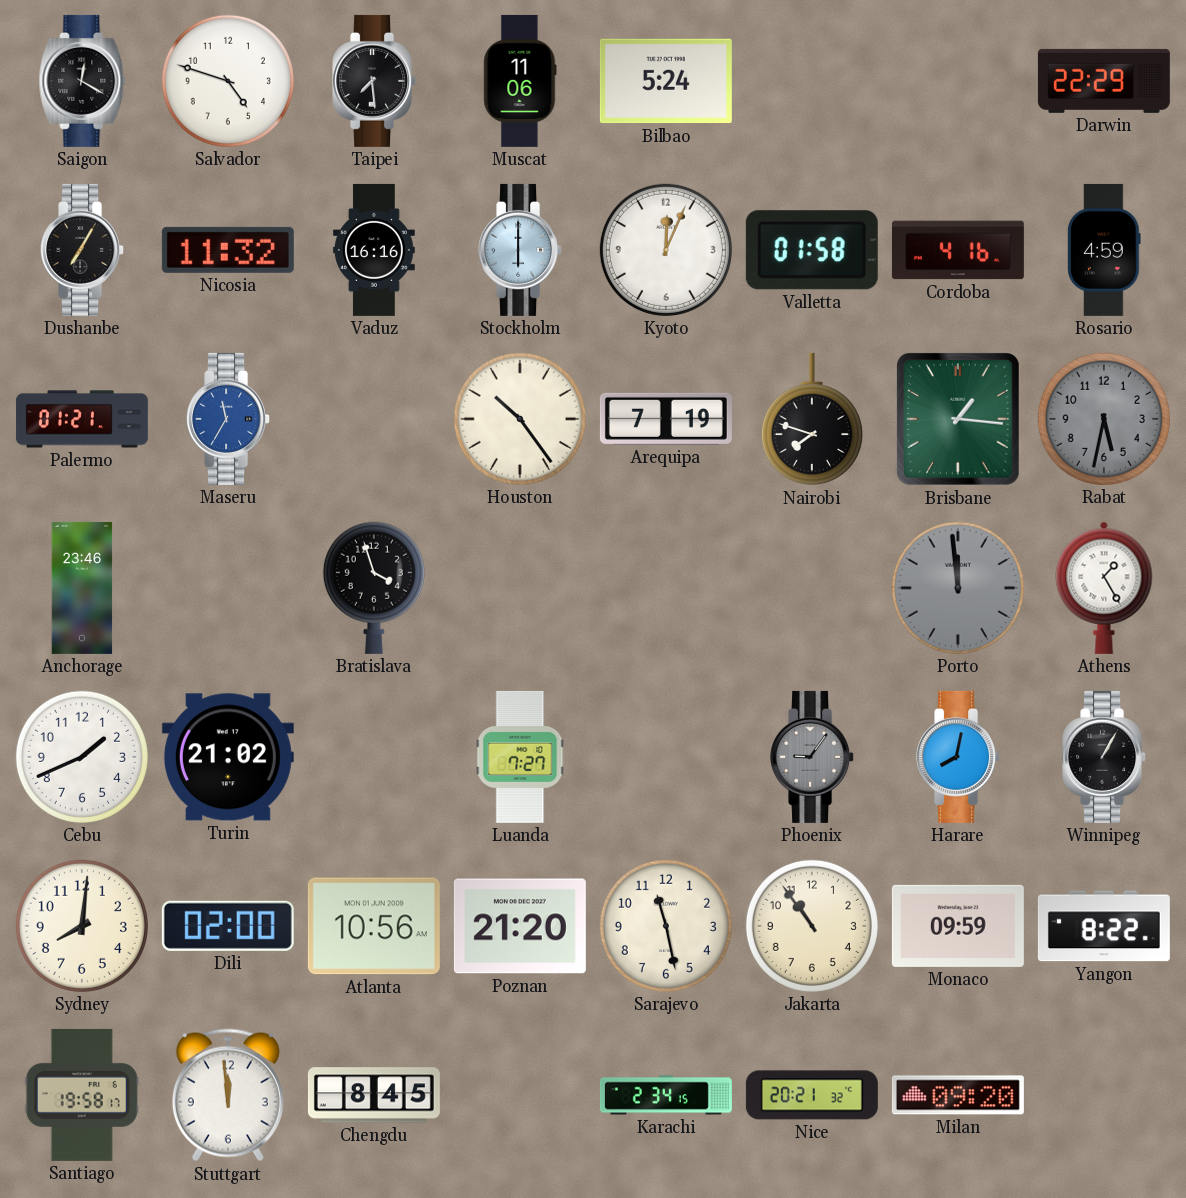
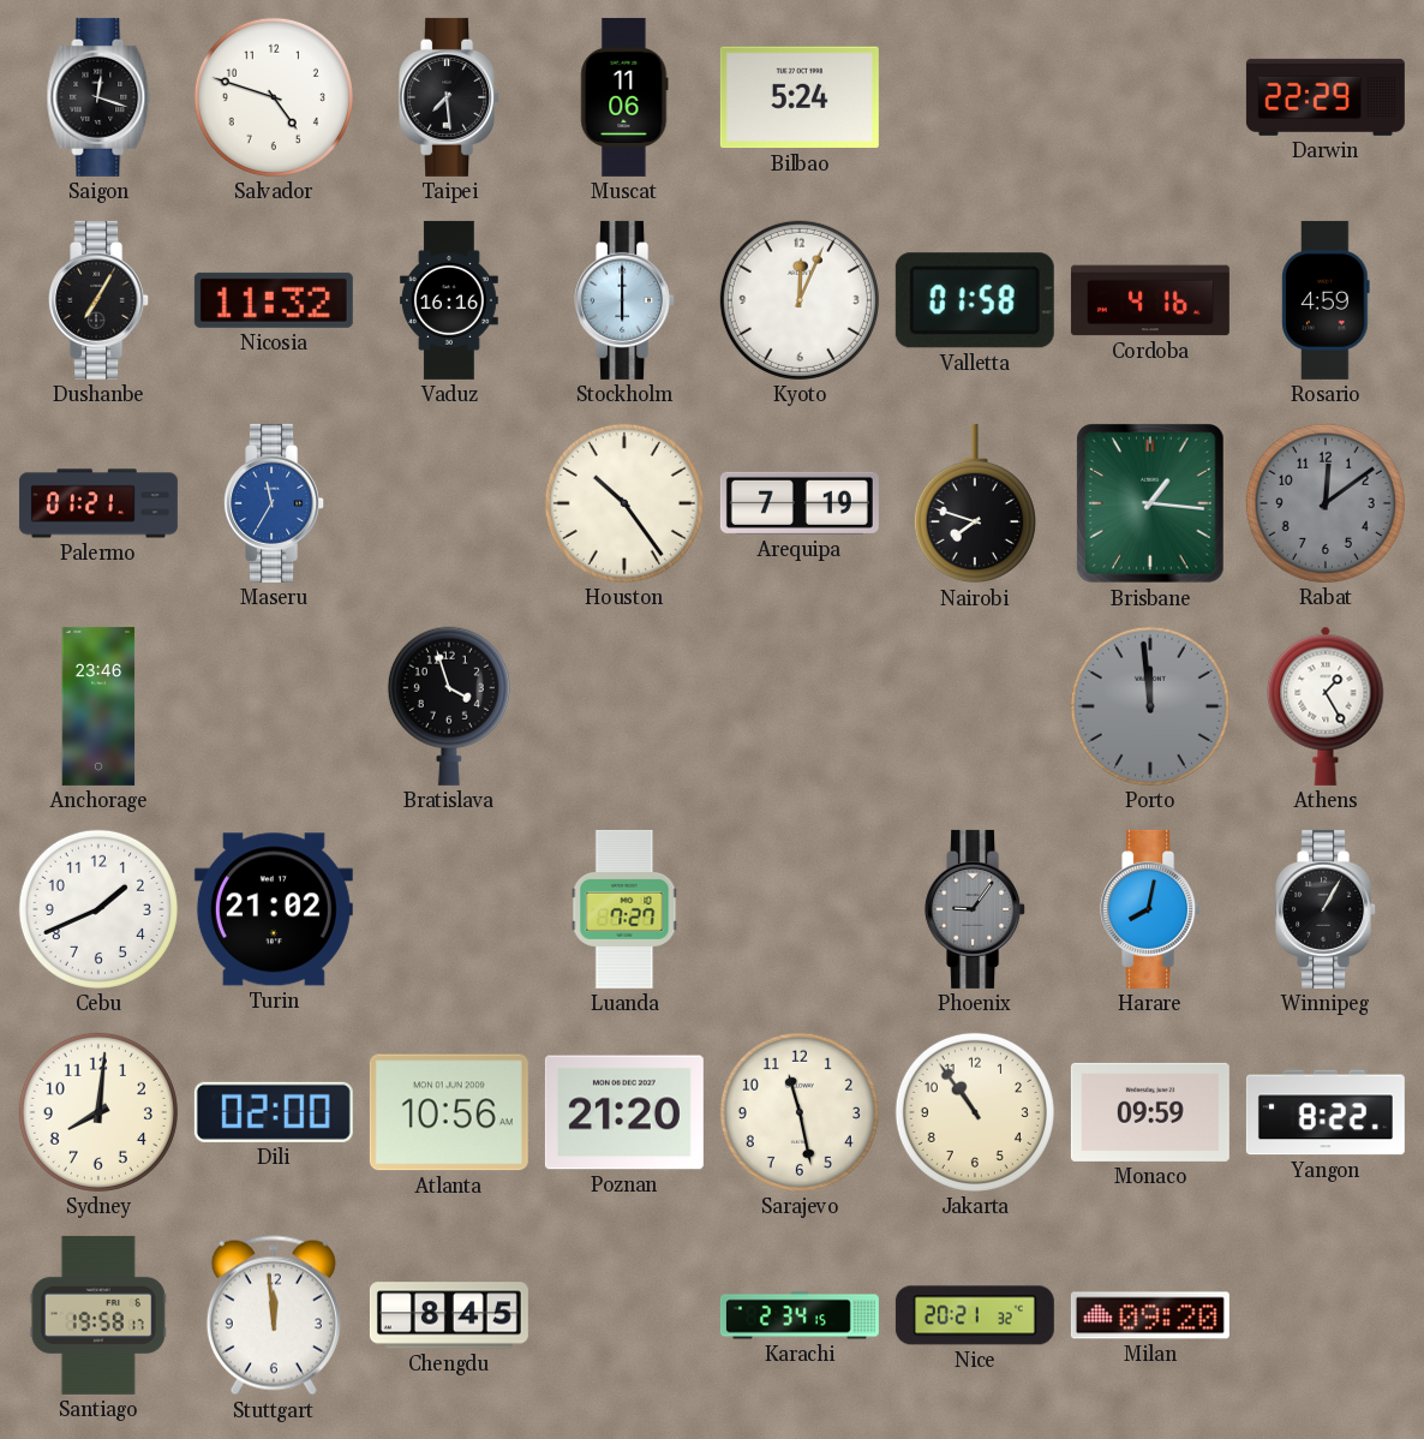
Saigon: 12:20 -> 12:18
Rabat: 5:32 -> 12:09
